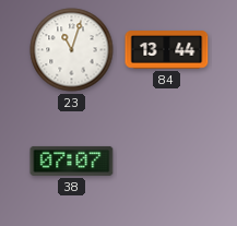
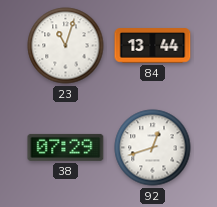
38: 07:07 -> 07:29
92: none -> 12:42
